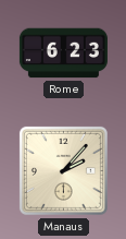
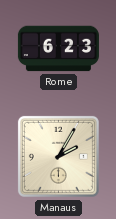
Manaus: 2:07 -> 2:05
